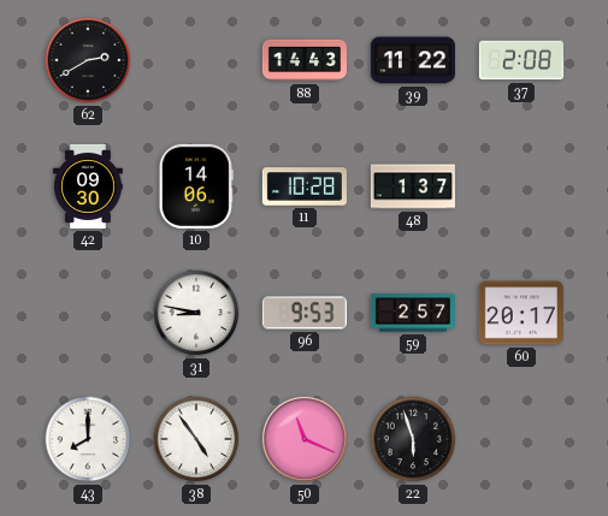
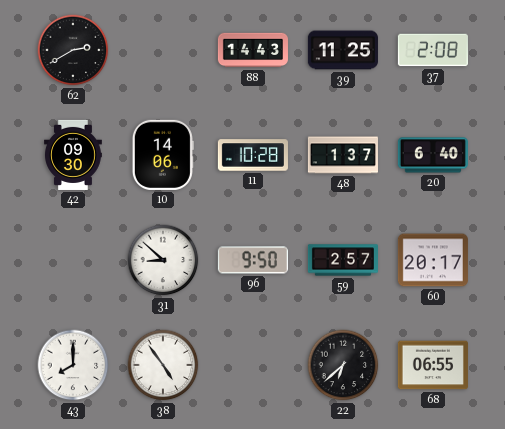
39: 11:22 -> 11:25
20: none -> 6:40
31: 8:47 -> 8:52
96: 9:53 -> 9:50
50: 11:19 -> none
22: 5:57 -> 6:38
68: none -> 06:55
